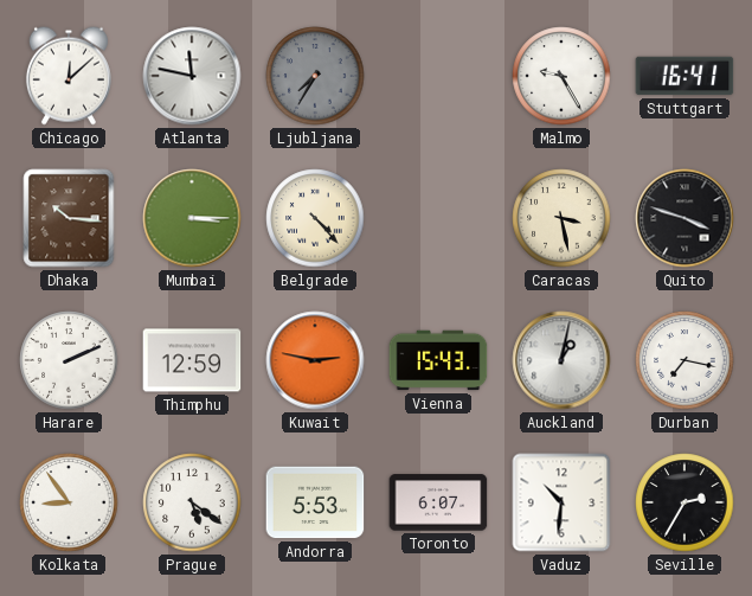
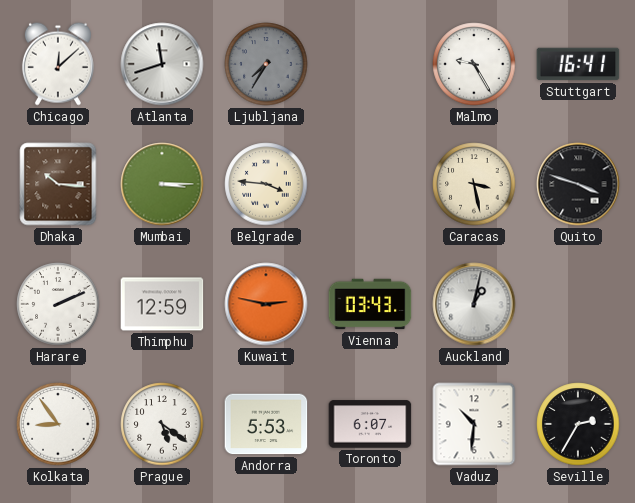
Atlanta: 11:47 -> 11:42
Belgrade: 4:23 -> 3:46
Vienna: 15:43 -> 03:43
Durban: 7:17 -> none
